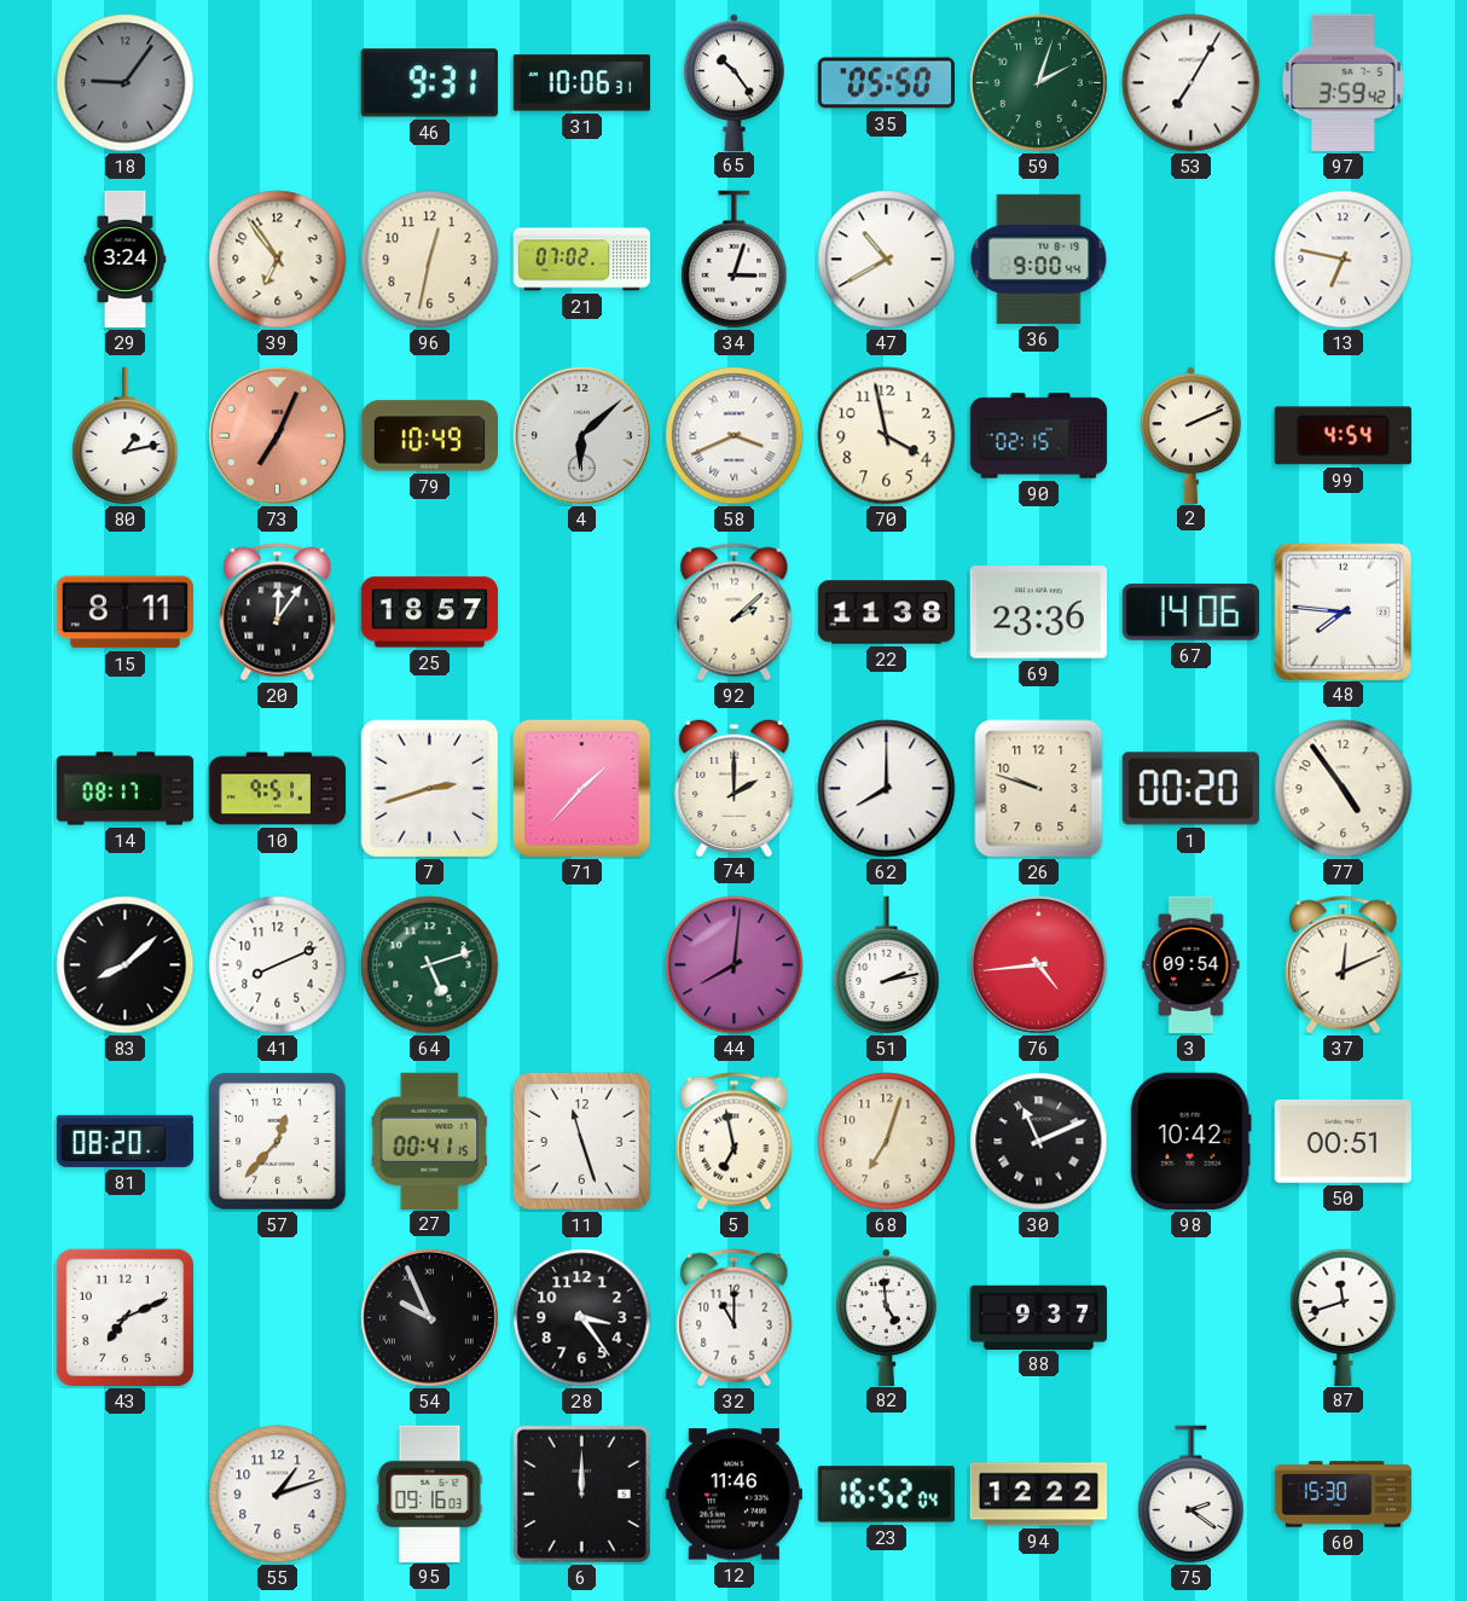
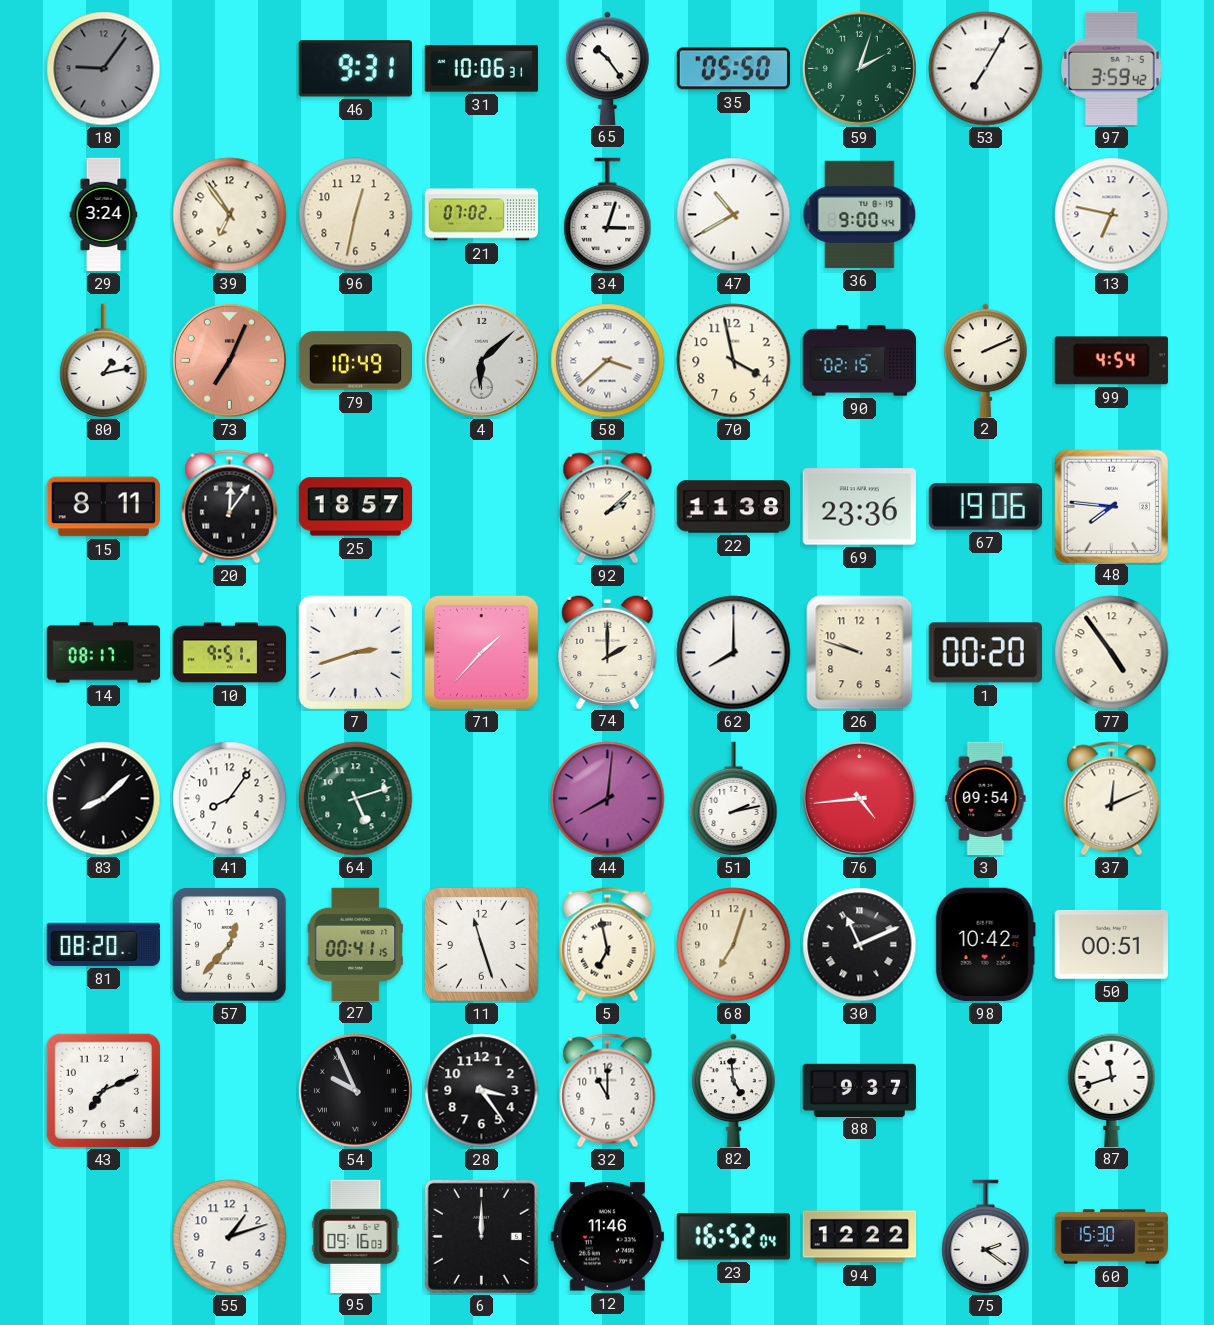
58: 3:41 -> 3:38
67: 14:06 -> 19:06
41: 8:11 -> 8:06
